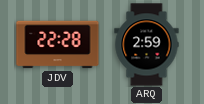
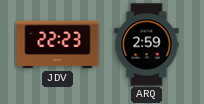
JDV: 22:28 -> 22:23
